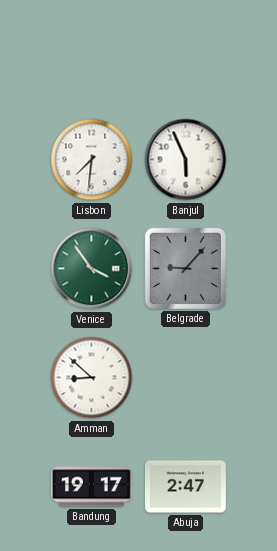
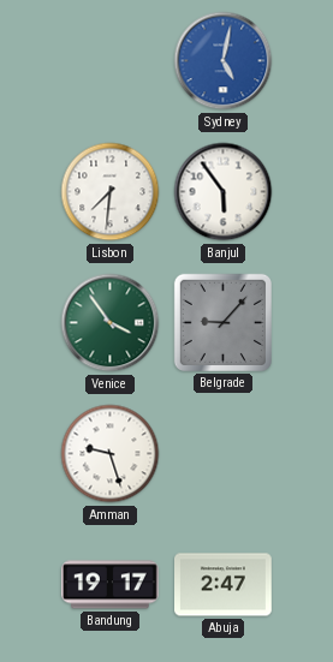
Sydney: none -> 5:02
Banjul: 5:56 -> 5:54
Amman: 8:52 -> 9:27
